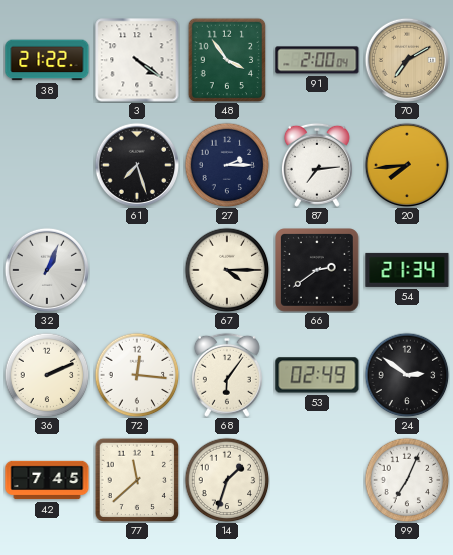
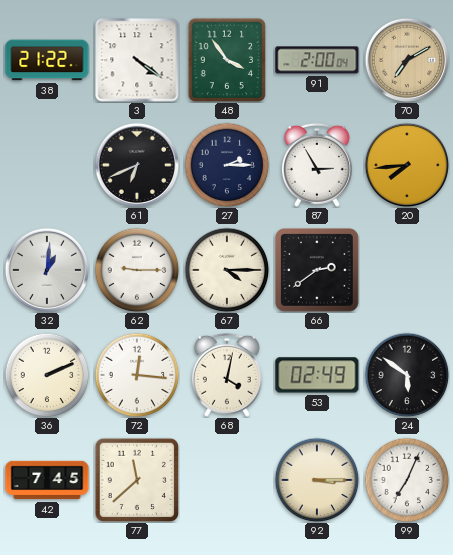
61: 7:27 -> 6:41
87: 7:14 -> 2:55
32: 1:04 -> 1:01
62: none -> 9:15
54: 21:34 -> none
68: 6:06 -> 4:02
24: 2:51 -> 5:51
14: 1:33 -> none
92: none -> 3:15
